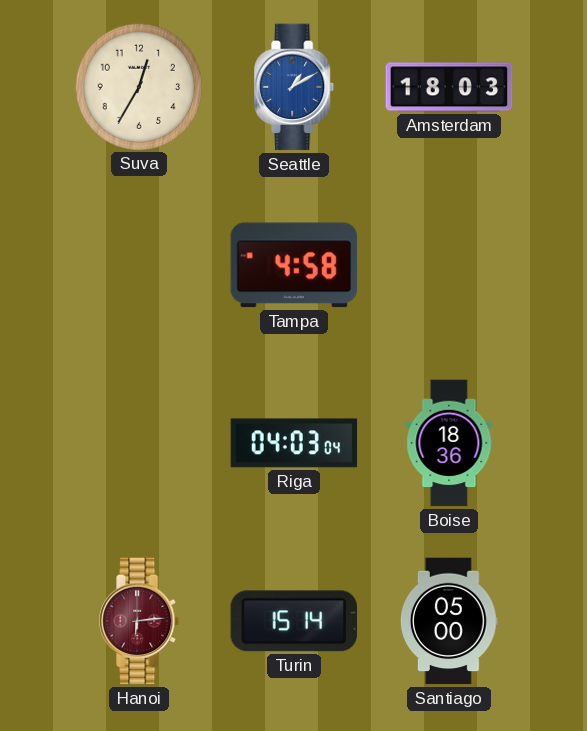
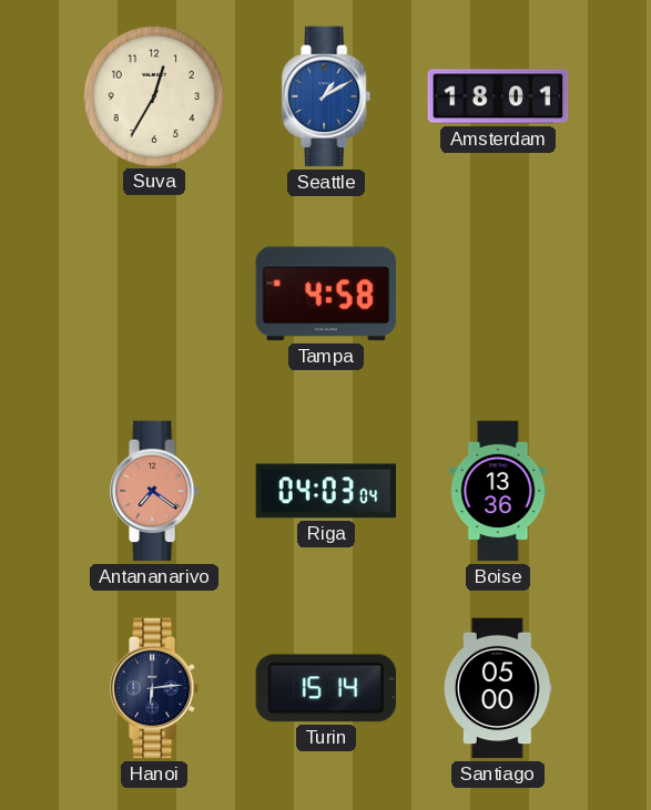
Amsterdam: 18:03 -> 18:01
Antananarivo: none -> 7:21
Boise: 18:36 -> 13:36
Hanoi dial: burgundy -> navy
